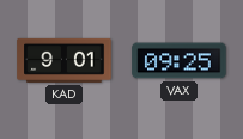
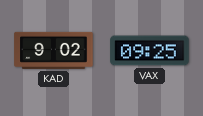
KAD: 9:01 -> 9:02
